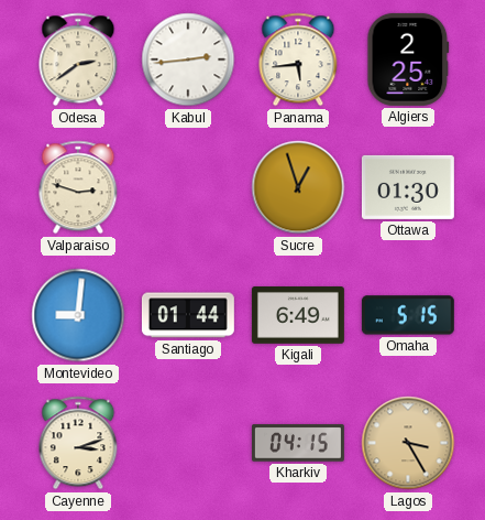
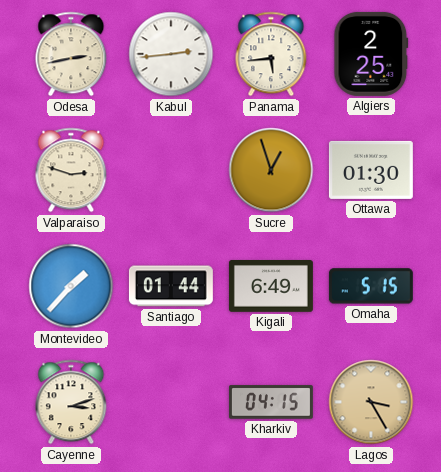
Odesa: 2:39 -> 2:43
Montevideo: 9:01 -> 1:37
